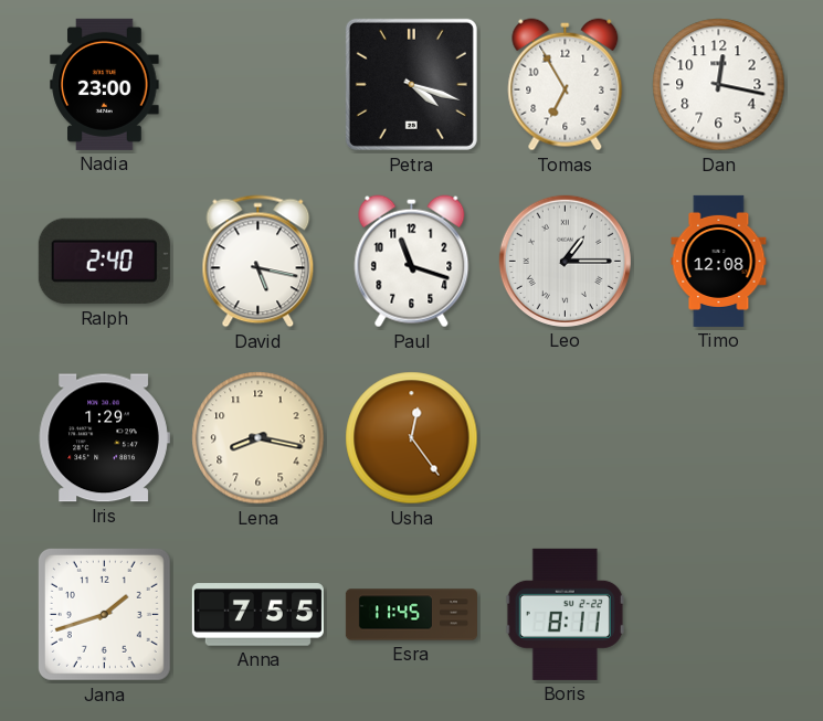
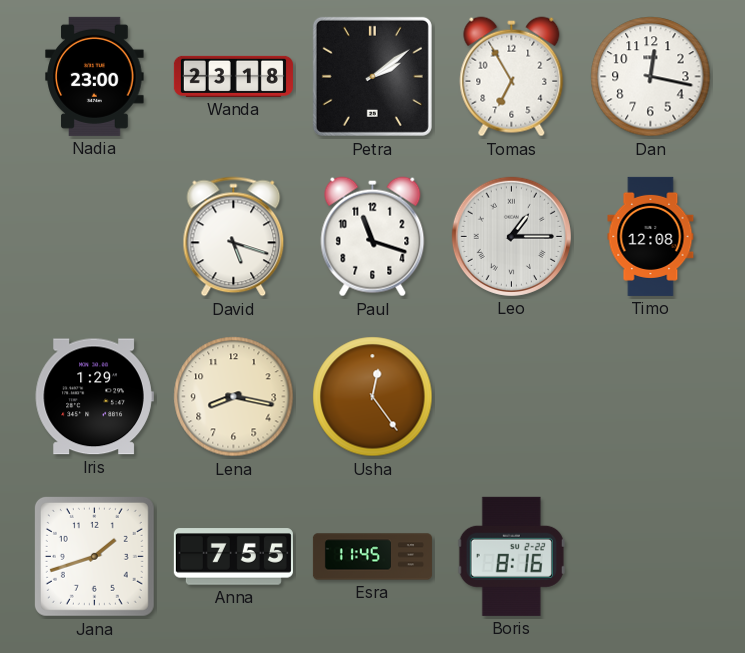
Wanda: none -> 23:18
Petra: 4:18 -> 2:09
Ralph: 2:40 -> none
David: 5:17 -> 5:18
Boris: 8:11 -> 8:16
